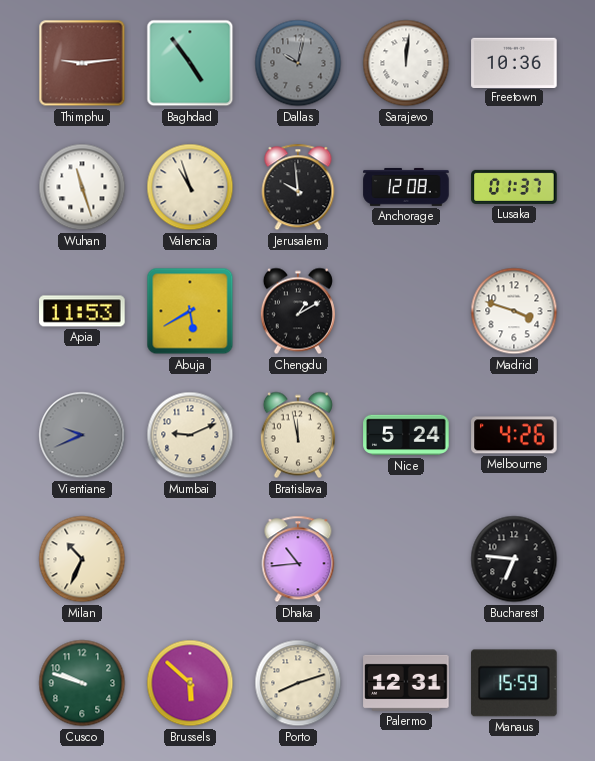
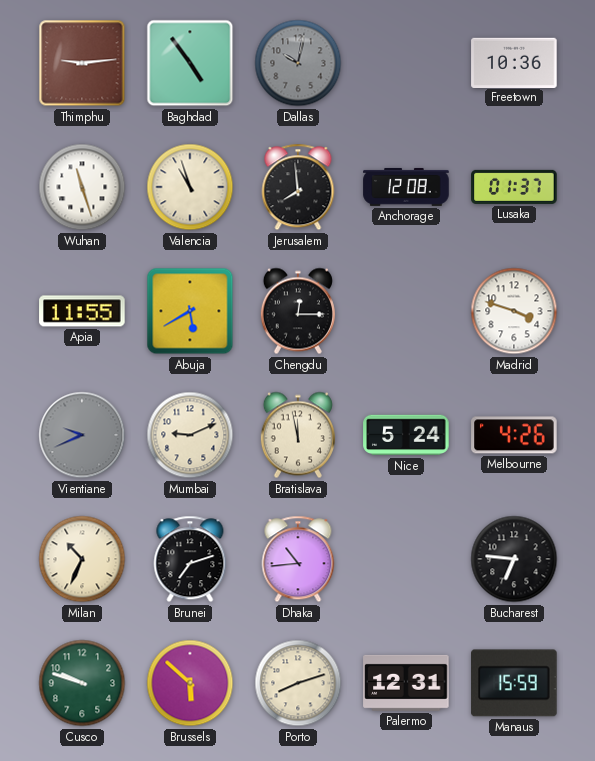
Sarajevo: 12:01 -> none
Jerusalem: 9:59 -> 7:59
Apia: 11:53 -> 11:55
Chengdu: 1:10 -> 12:15
Brunei: none -> 7:12
